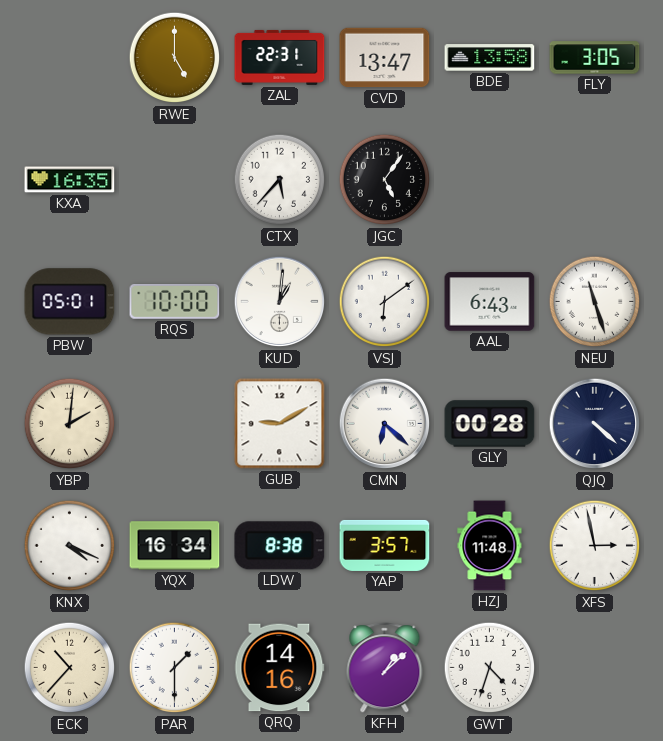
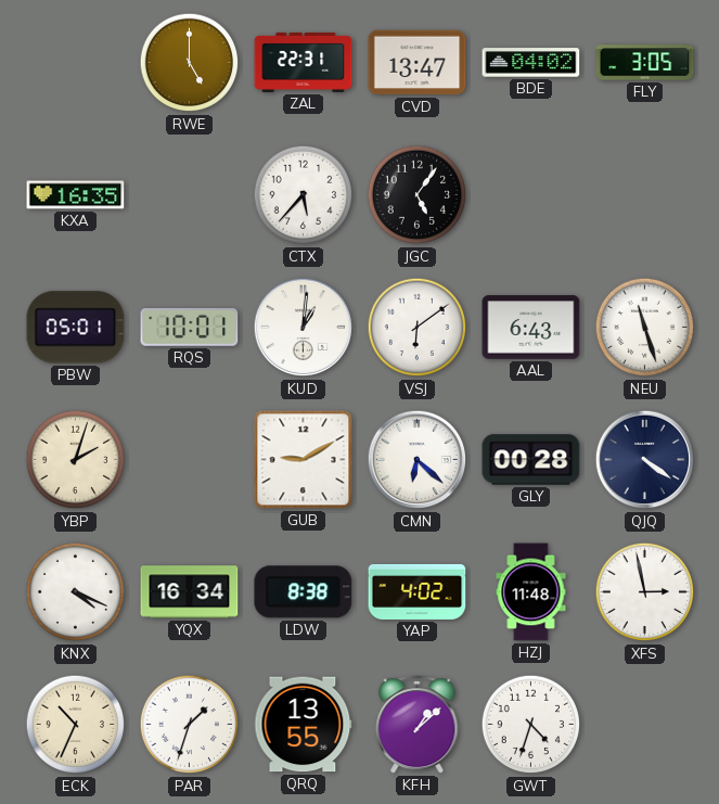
BDE: 13:58 -> 04:02
RQS: 10:00 -> 10:01
YBP: 2:01 -> 2:03
QJQ: 4:22 -> 4:21
YAP: 3:57 -> 4:02
ECK: 10:37 -> 10:34
PAR: 1:30 -> 1:33
QRQ: 14:16 -> 13:55
